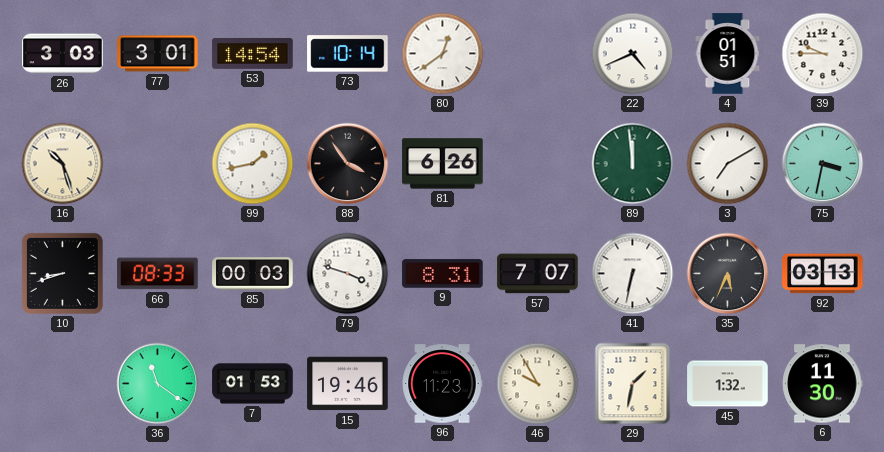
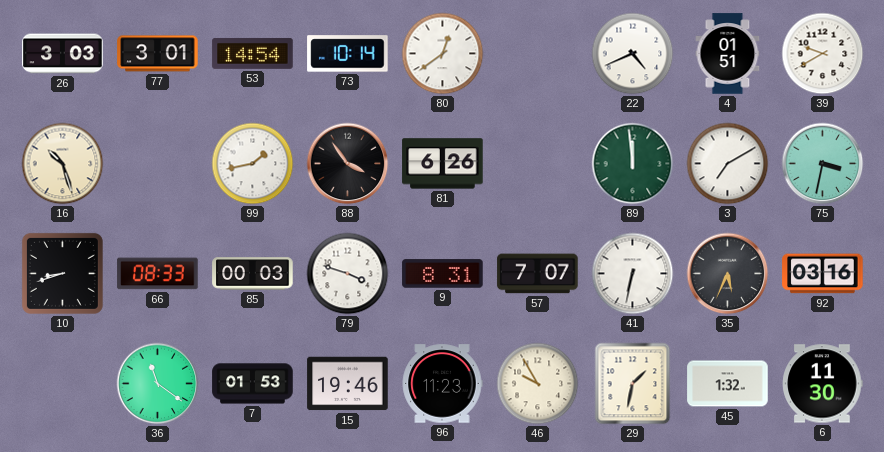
39: 9:45 -> 9:40
92: 03:13 -> 03:16
